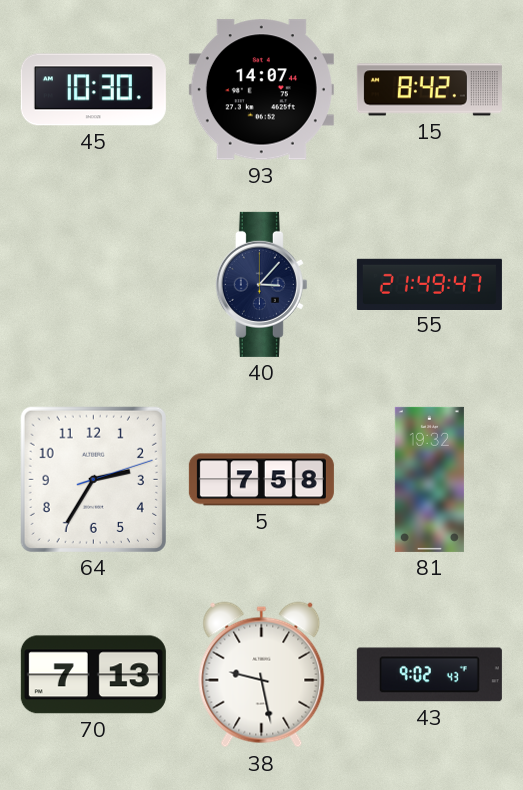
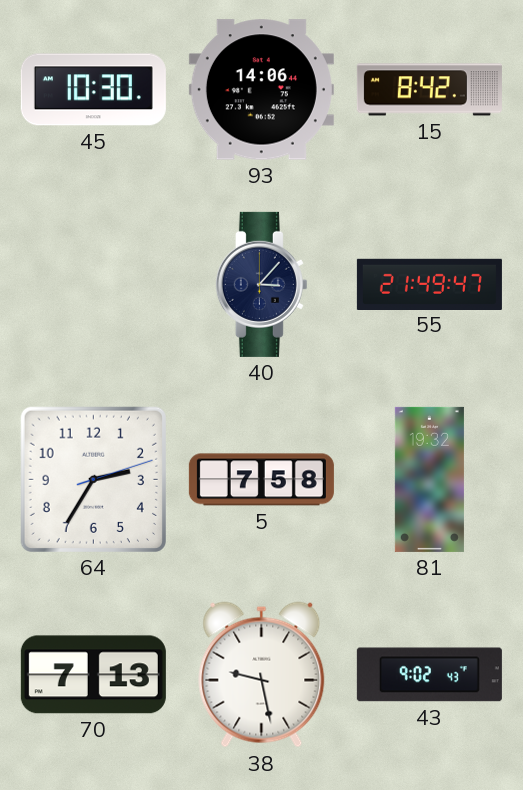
93: 14:07 -> 14:06
